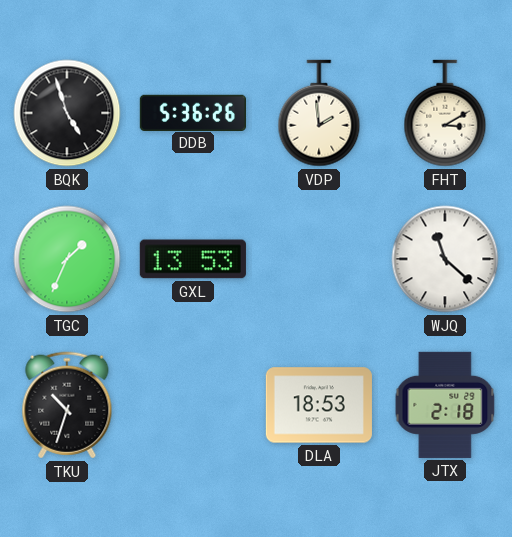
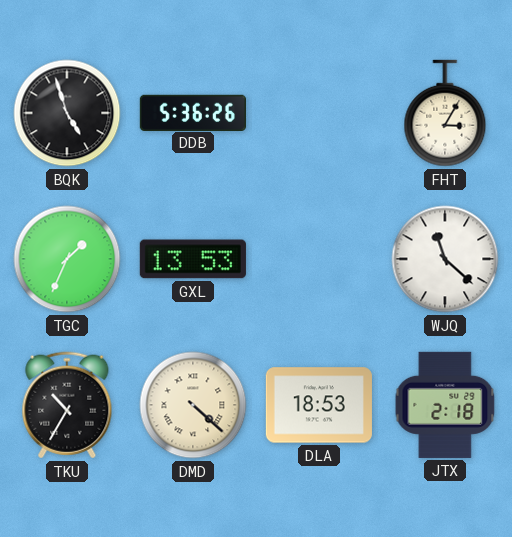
VDP: 1:59 -> none
FHT: 3:10 -> 3:05
TKU: 10:33 -> 10:35
DMD: none -> 4:22
